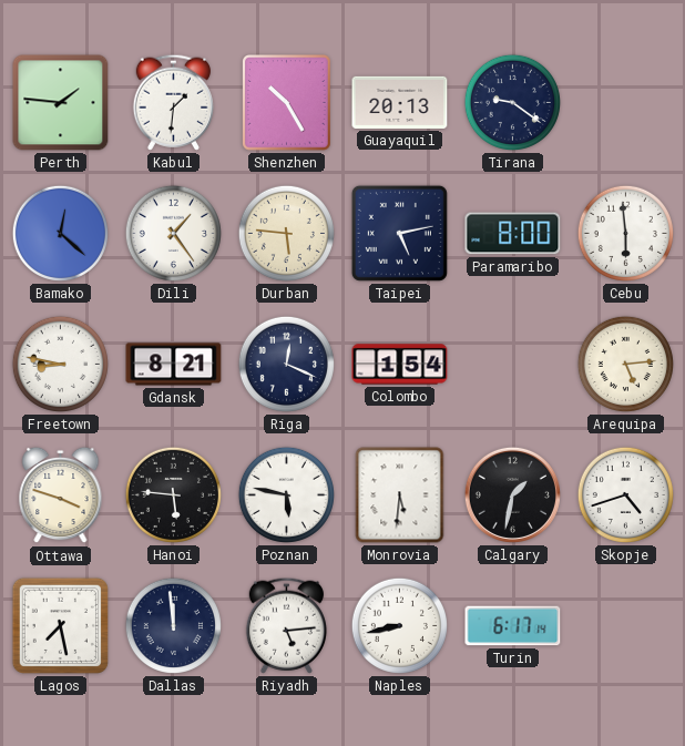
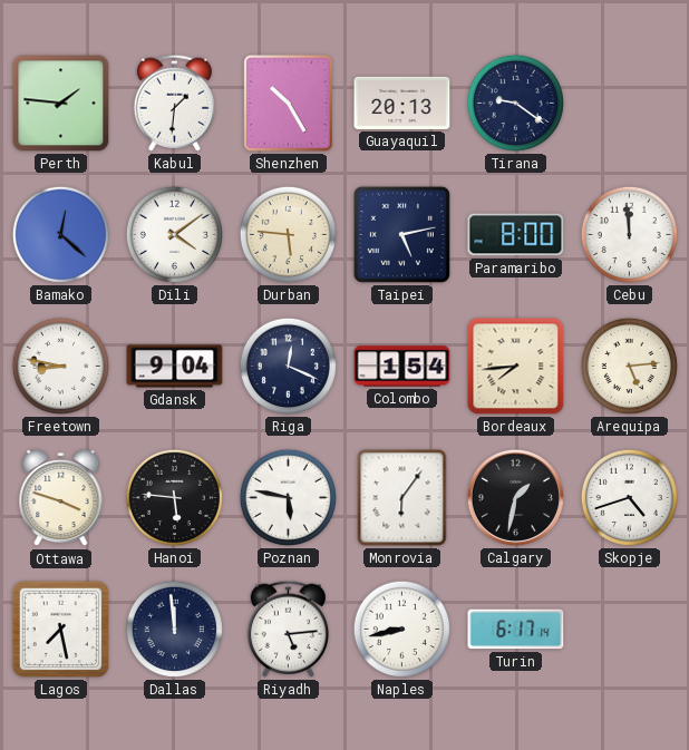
Dili: 1:24 -> 4:09
Cebu: 5:59 -> 11:59
Gdansk: 8:21 -> 9:04
Bordeaux: none -> 7:44
Monrovia: 5:31 -> 6:06
